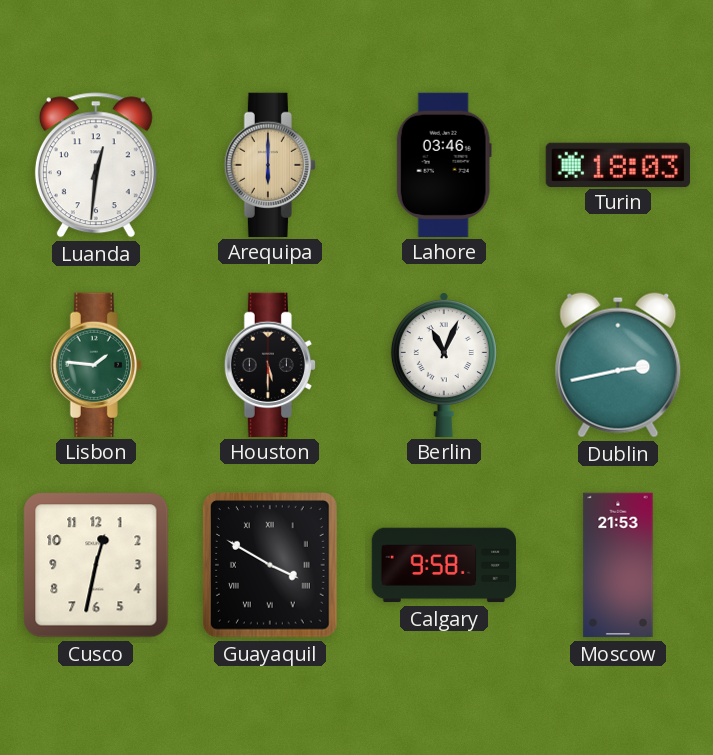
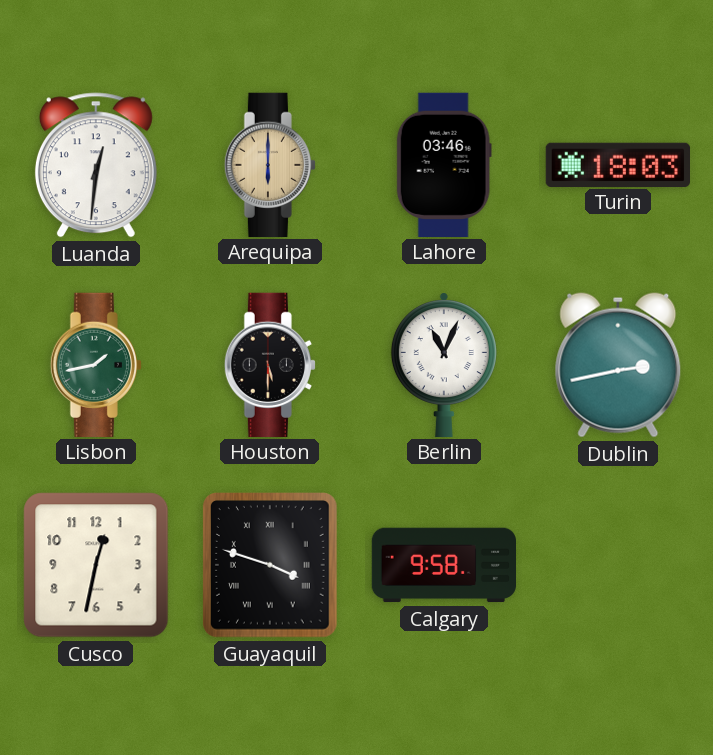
Lisbon: 1:46 -> 1:43
Guayaquil: 3:50 -> 3:48
Moscow: 21:53 -> none
